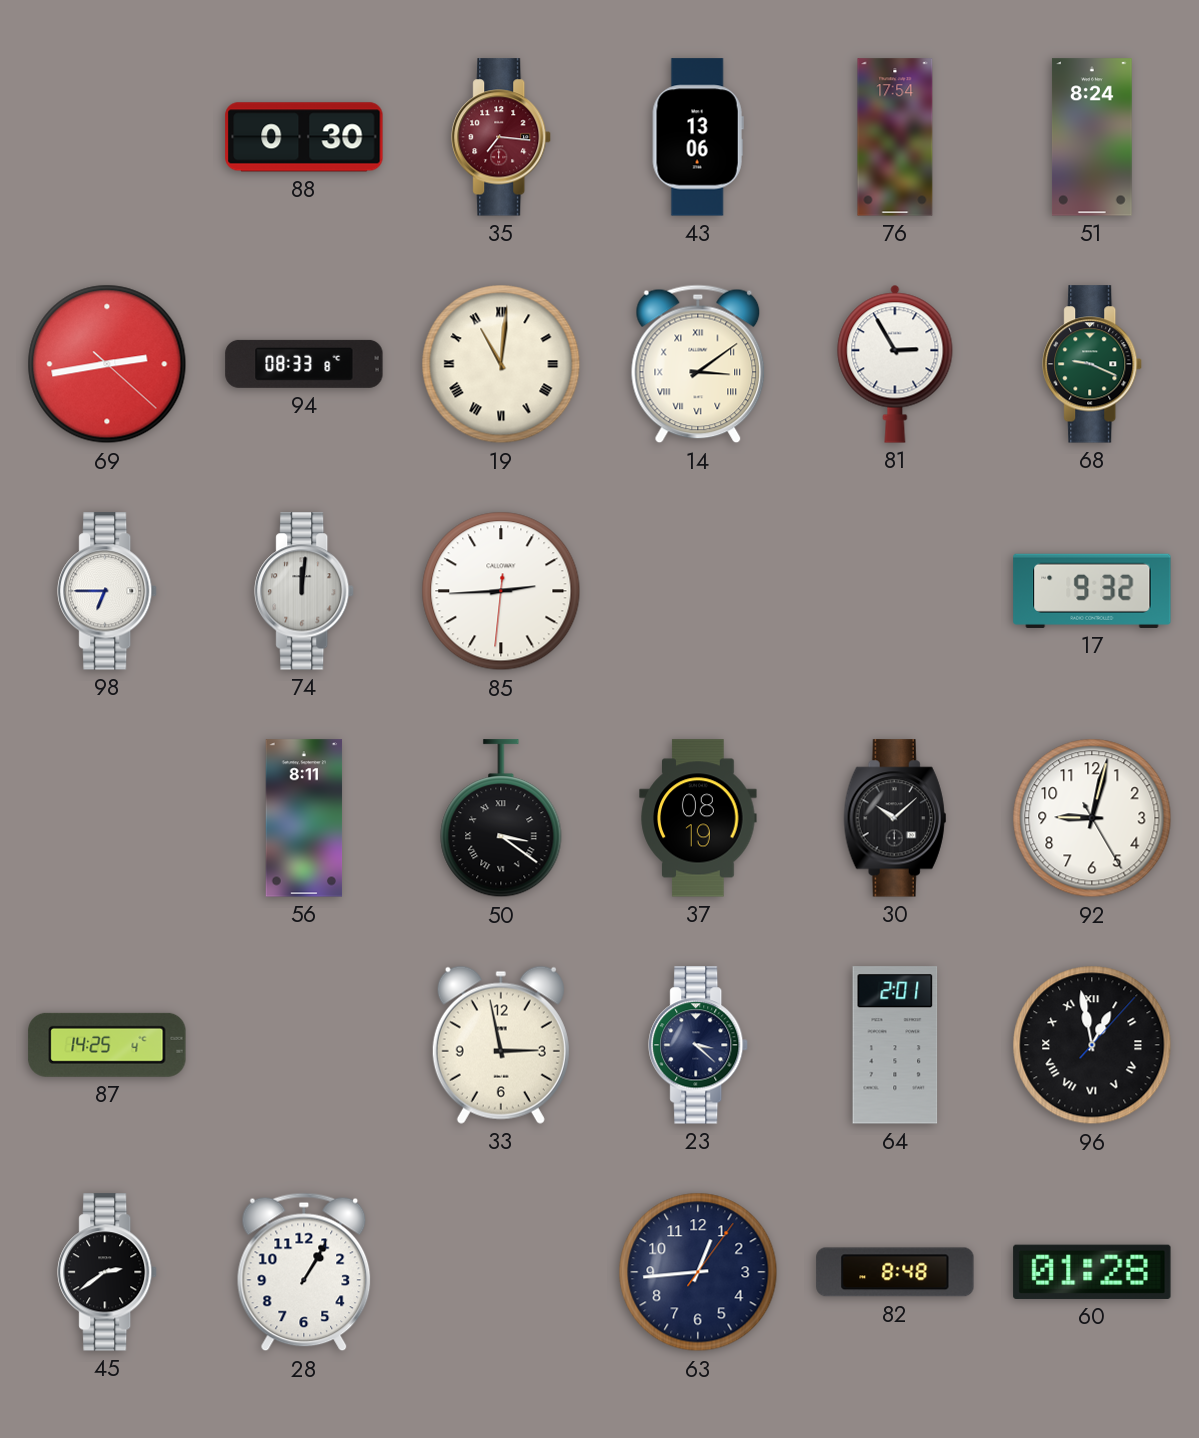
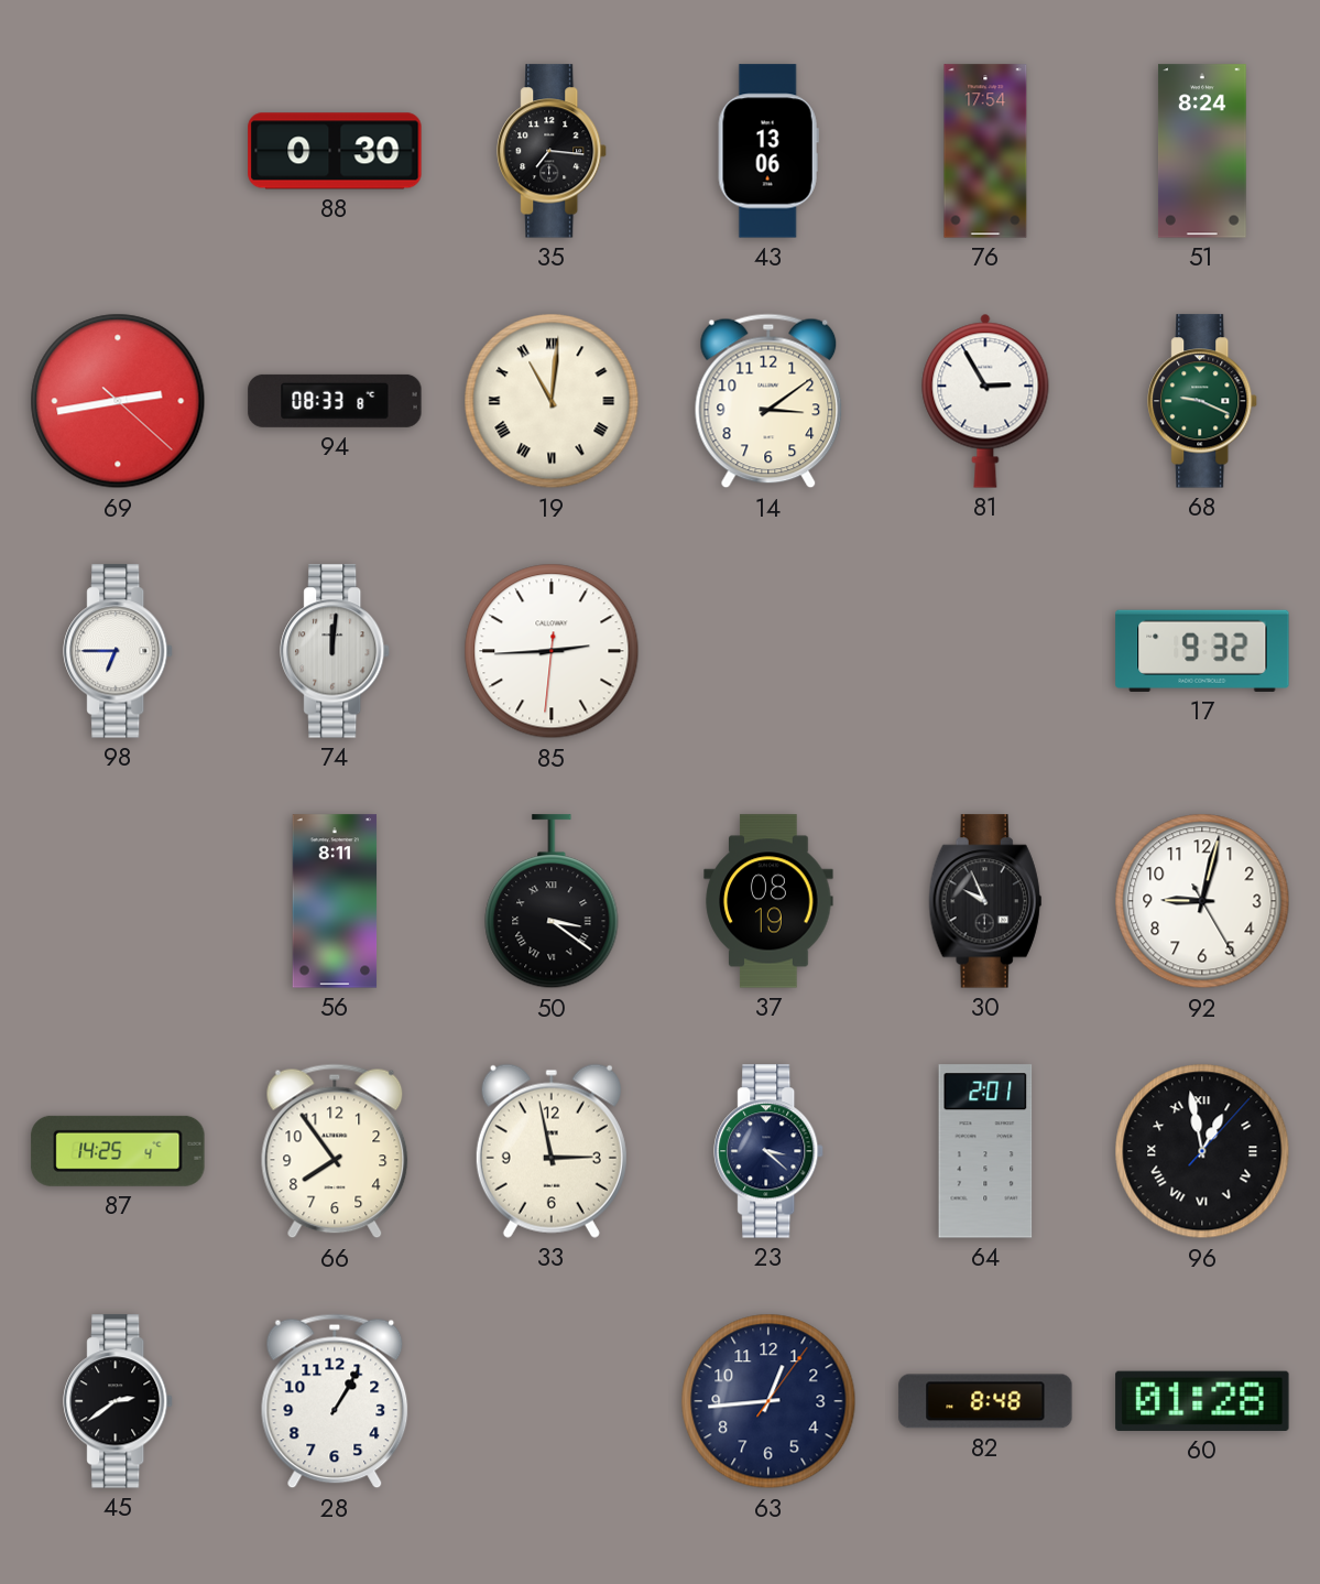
35 dial: burgundy -> black
14 numerals: Roman -> Arabic
30: 10:08 -> 9:56
66: none -> 7:54
